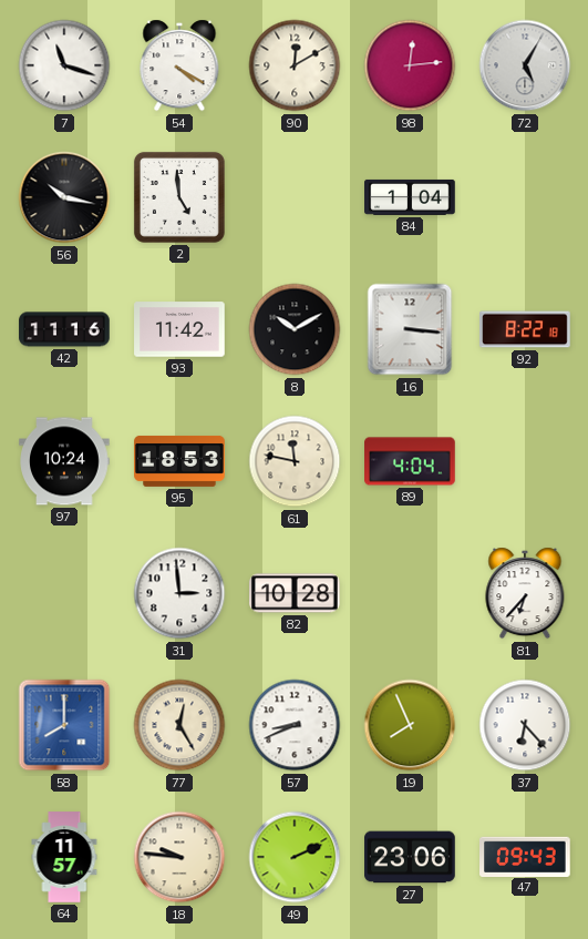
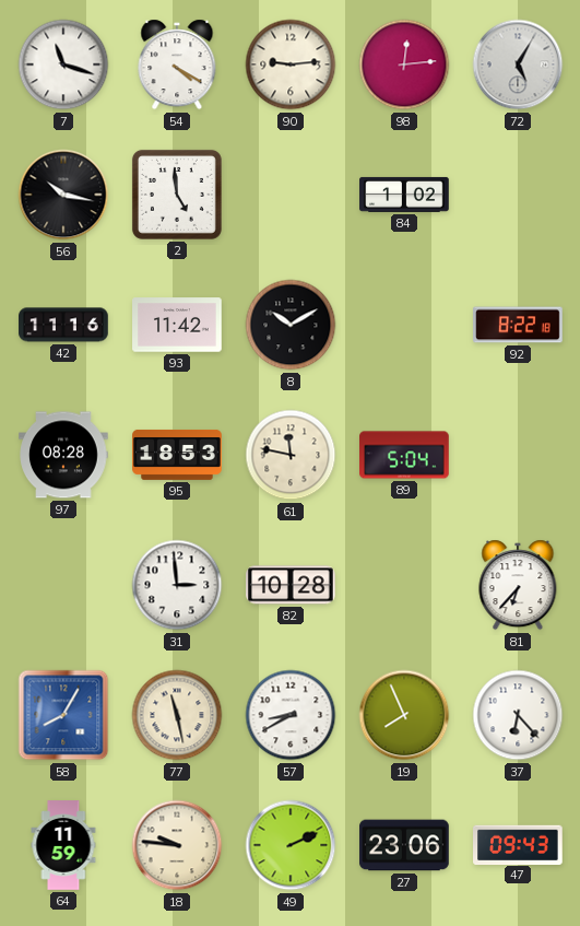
90: 12:10 -> 9:14
84: 1:04 -> 1:02
16: 3:16 -> none
97: 10:24 -> 08:28
89: 4:04 -> 5:04
58: 8:00 -> 8:05
77: 12:25 -> 11:28
57: 8:41 -> 8:40
64: 11:57 -> 11:59
